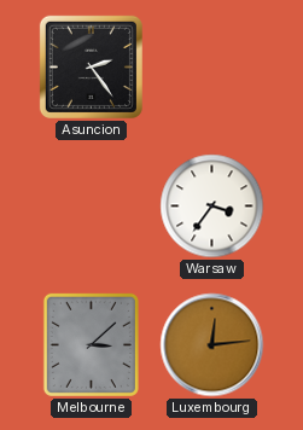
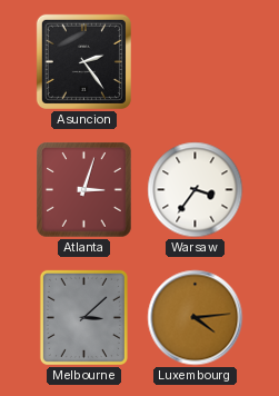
Atlanta: none -> 3:03
Luxembourg: 12:14 -> 4:14
